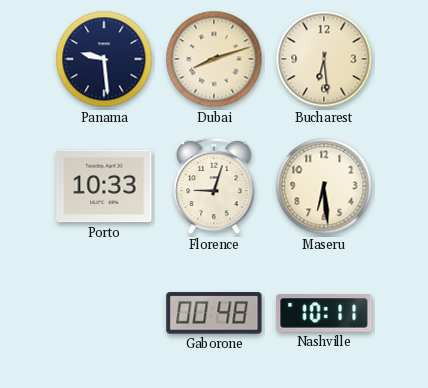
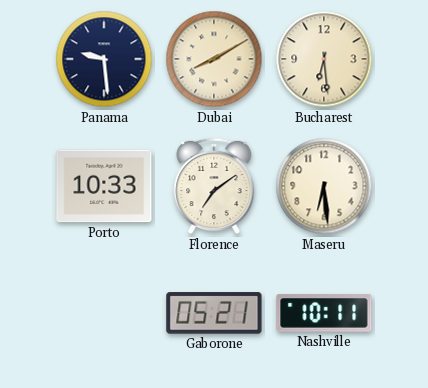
Dubai: 8:12 -> 8:10
Florence: 9:03 -> 7:09
Gaborone: 00:48 -> 05:21
